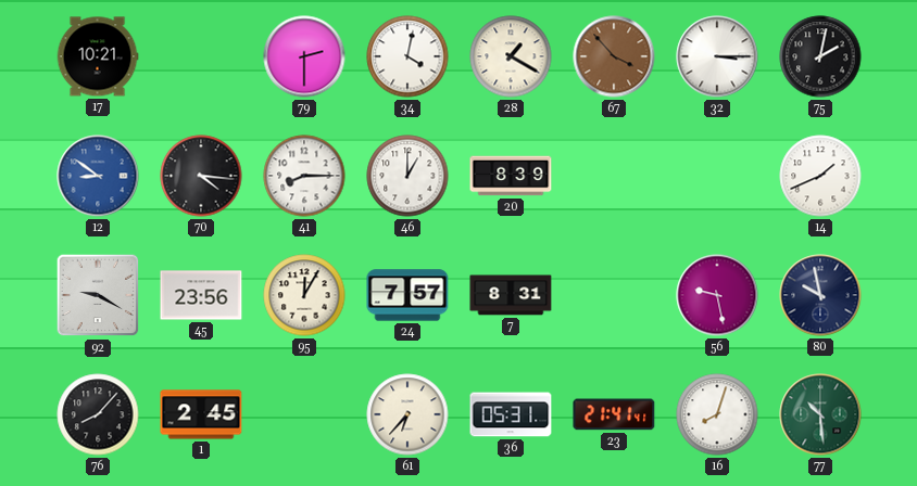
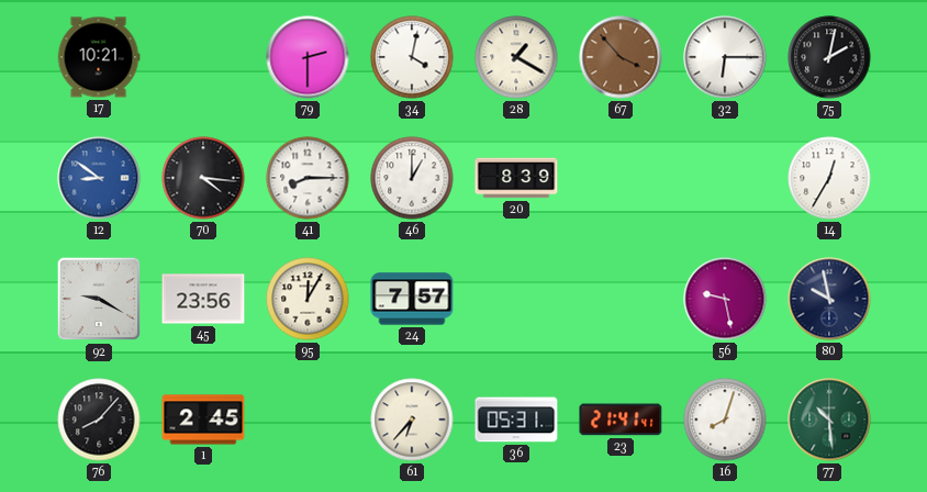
32: 3:15 -> 6:15
14: 1:41 -> 12:35
7: 8:31 -> none
